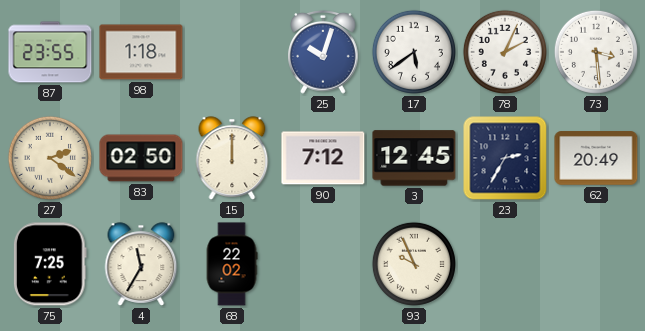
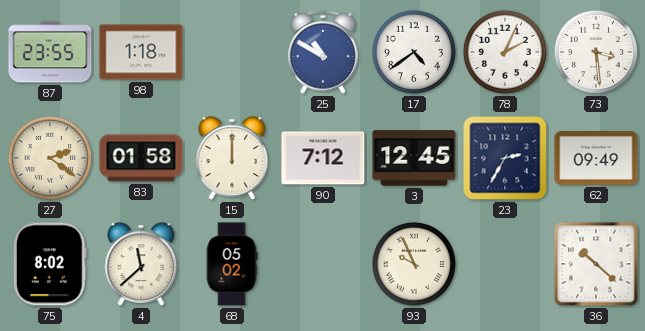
25: 10:03 -> 10:50
17: 5:39 -> 4:39
83: 02:50 -> 01:58
62: 20:49 -> 09:49
75: 7:25 -> 8:02
4: 11:35 -> 11:38
68: 22:02 -> 05:02
36: none -> 10:22
